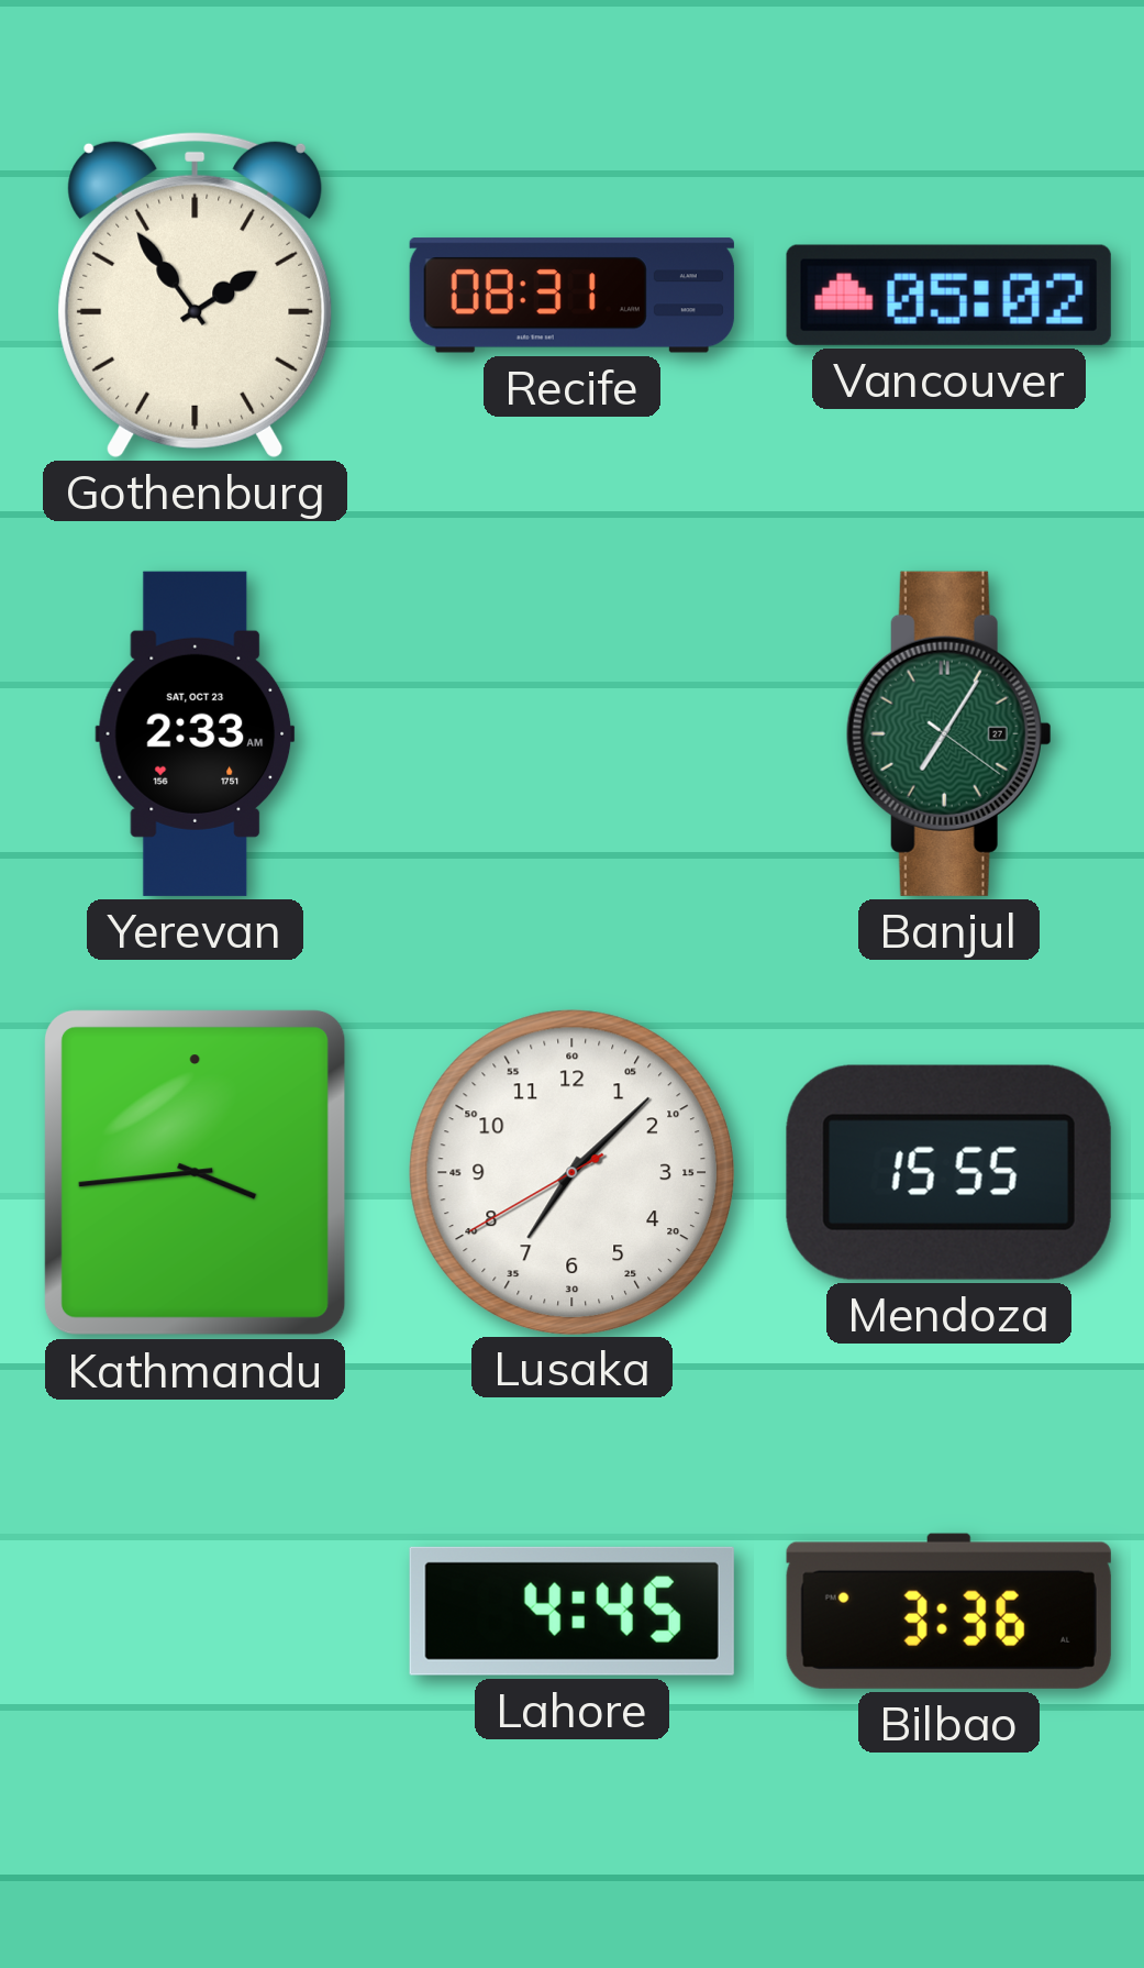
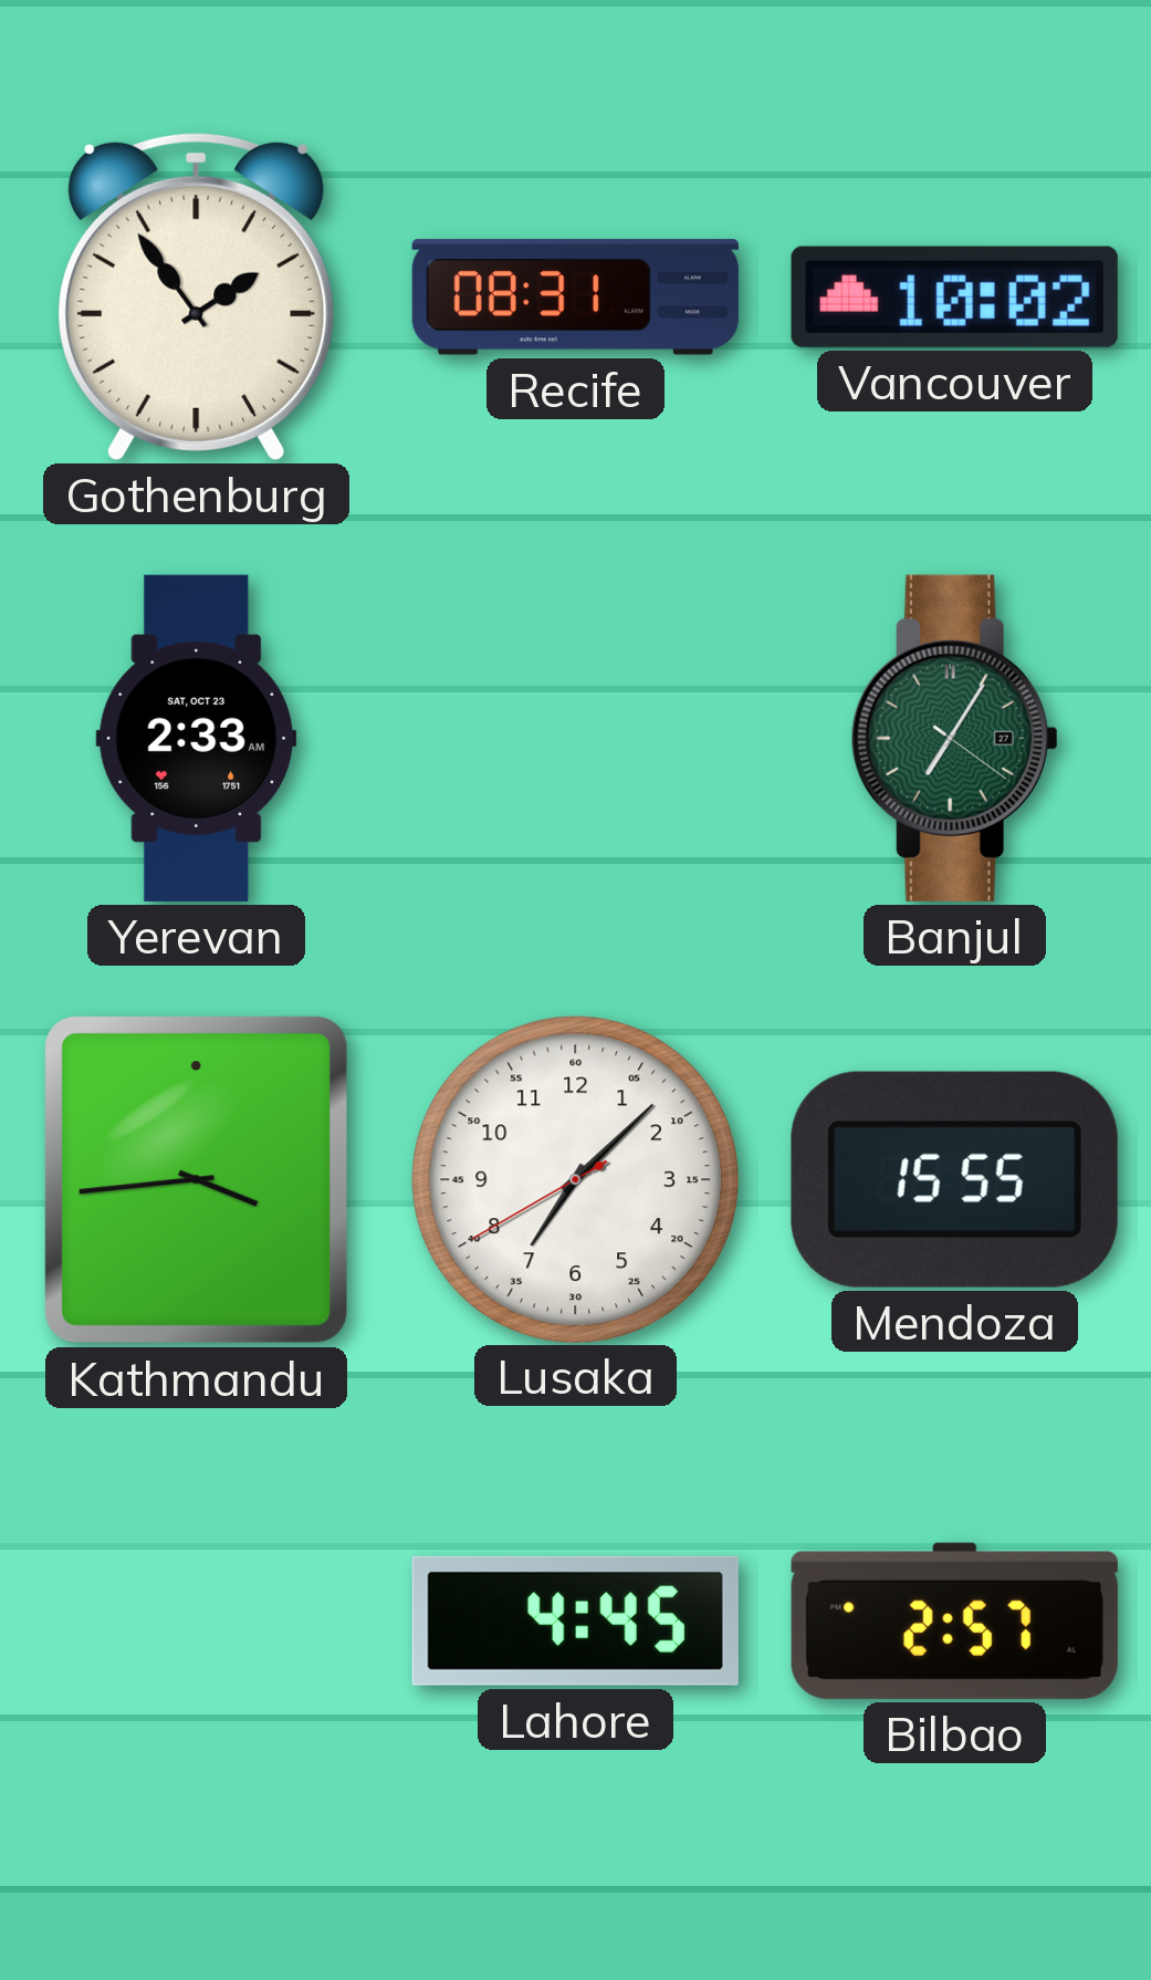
Vancouver: 05:02 -> 10:02
Bilbao: 3:36 -> 2:57
